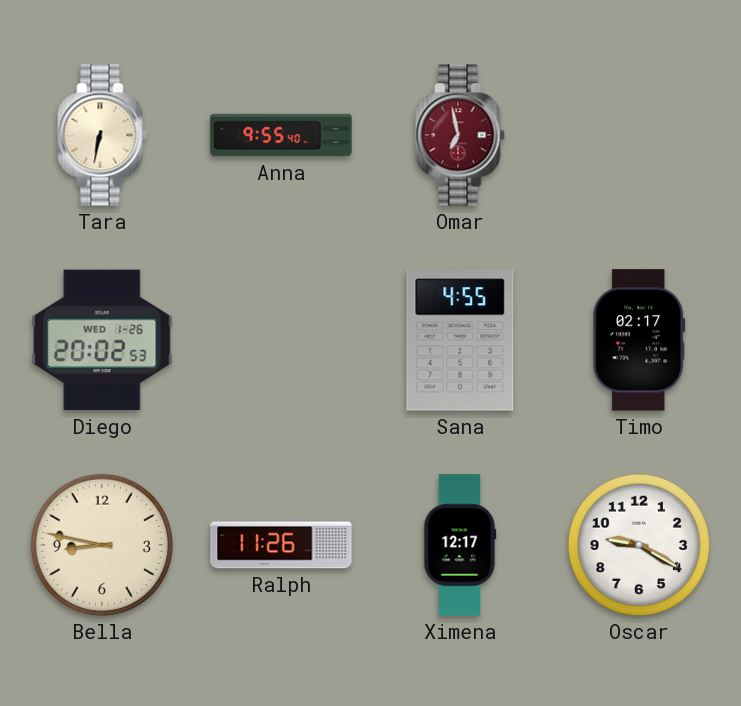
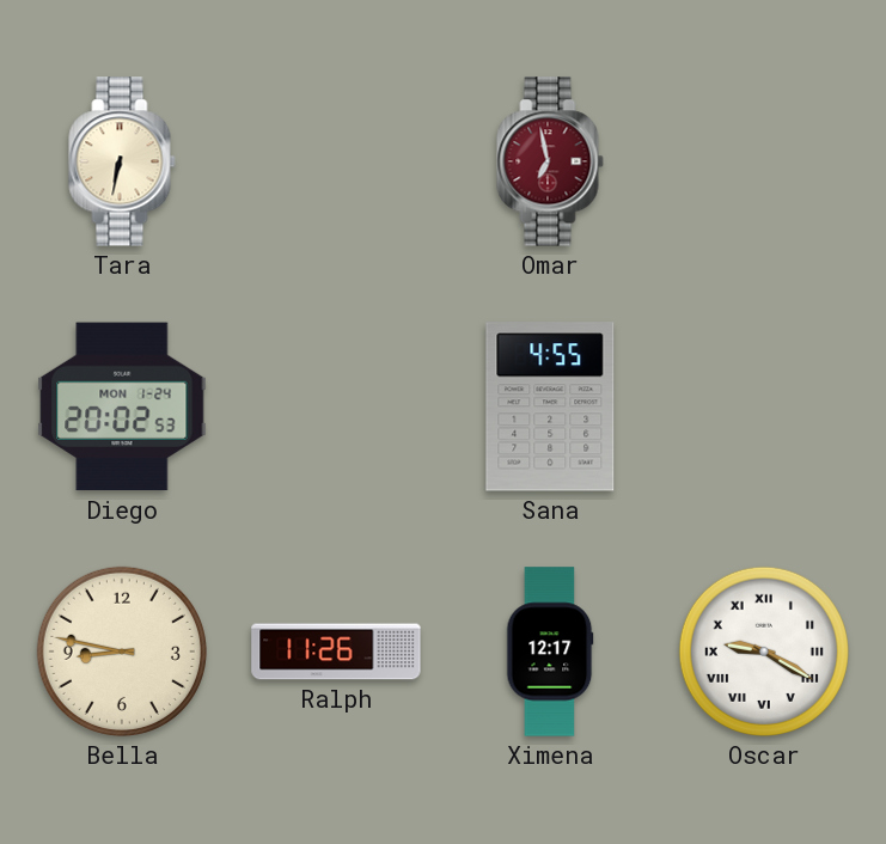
Anna: 9:55 -> none
Diego date: WED 1-26 -> MON 1-24
Timo: 02:17 -> none
Oscar numerals: Arabic -> Roman
